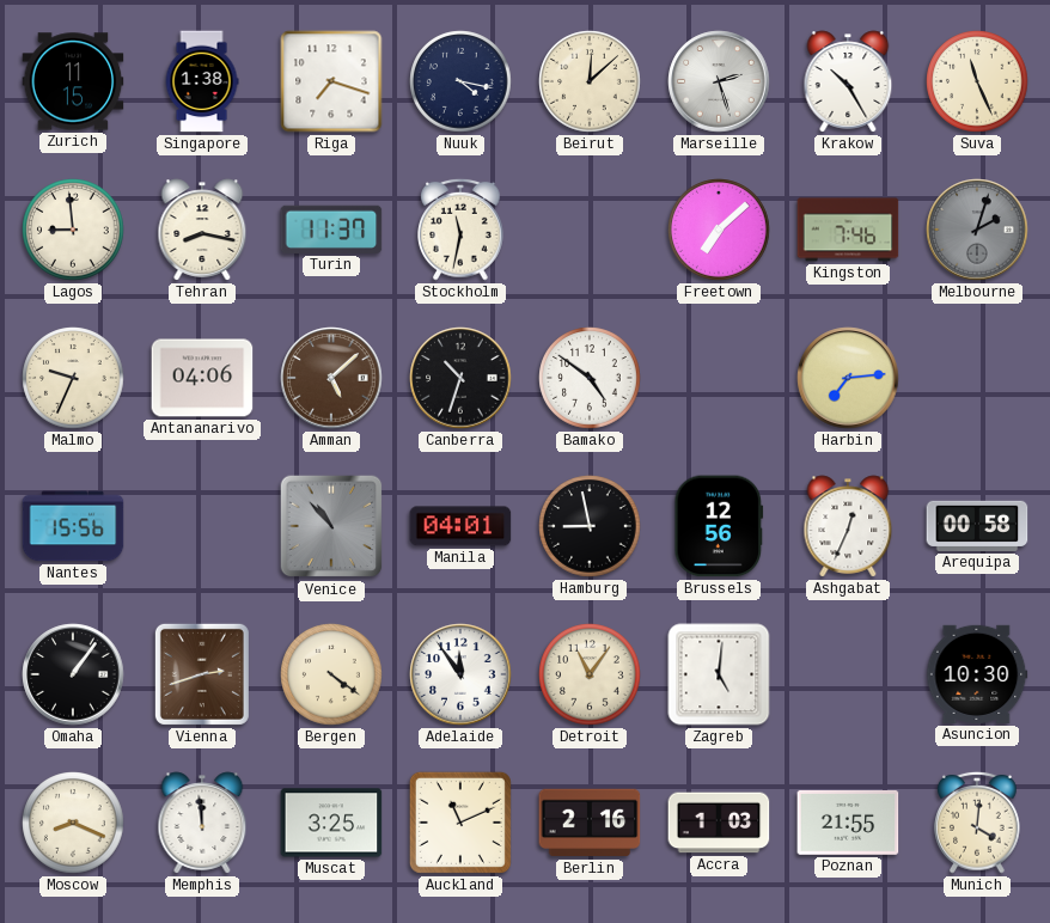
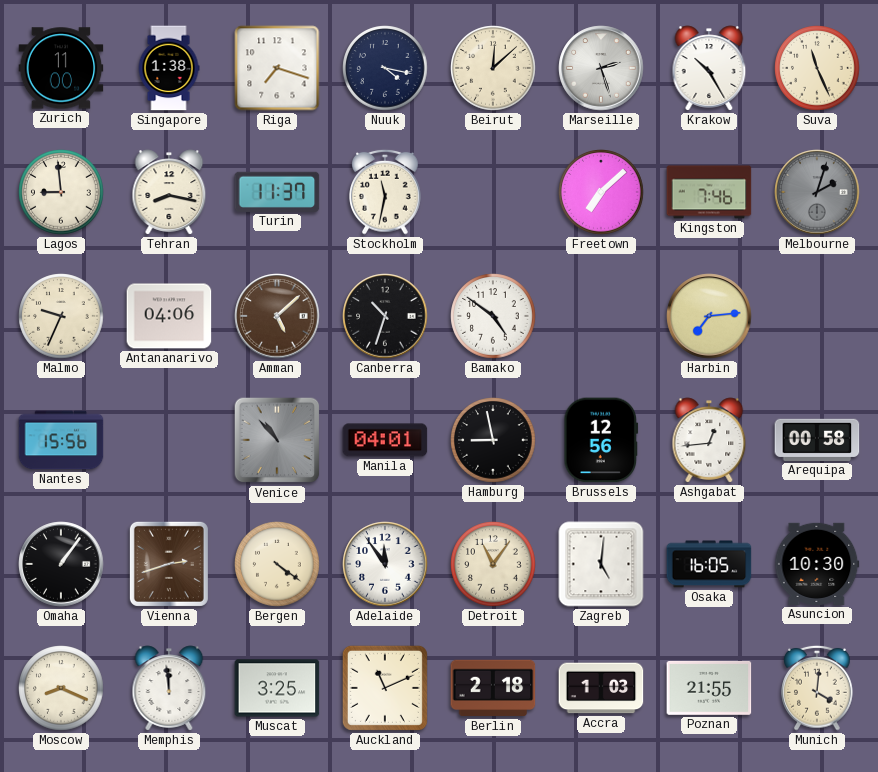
Zurich: 11:15 -> 11:00
Ashgabat: 12:34 -> 12:44
Osaka: none -> 16:05
Berlin: 2:16 -> 2:18
